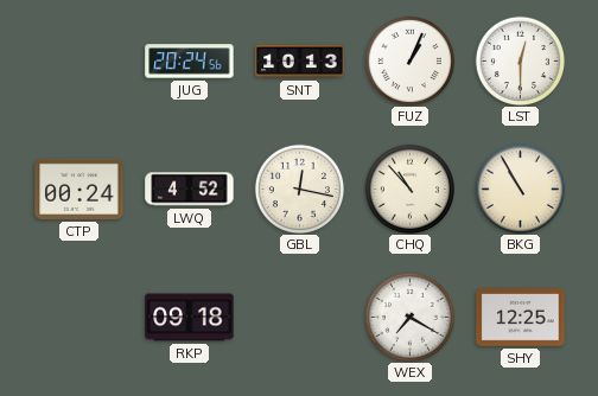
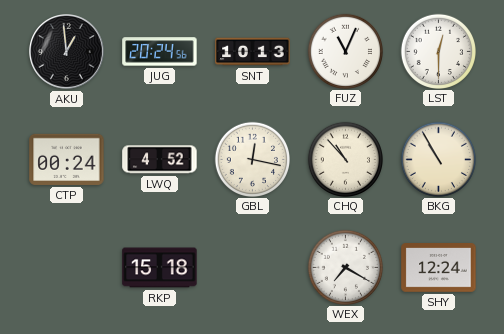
AKU: none -> 12:59
FUZ: 1:04 -> 11:04
RKP: 09:18 -> 15:18
SHY: 12:25 -> 12:24
